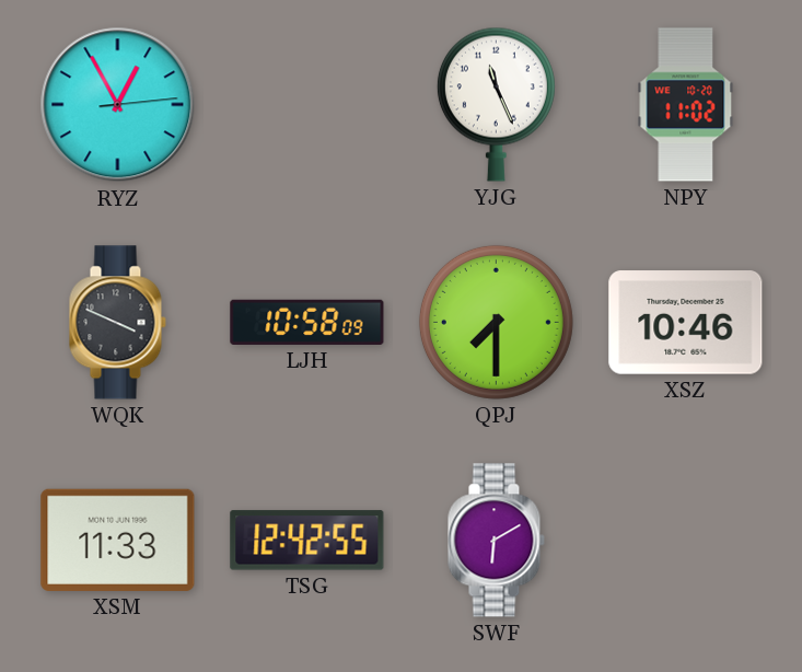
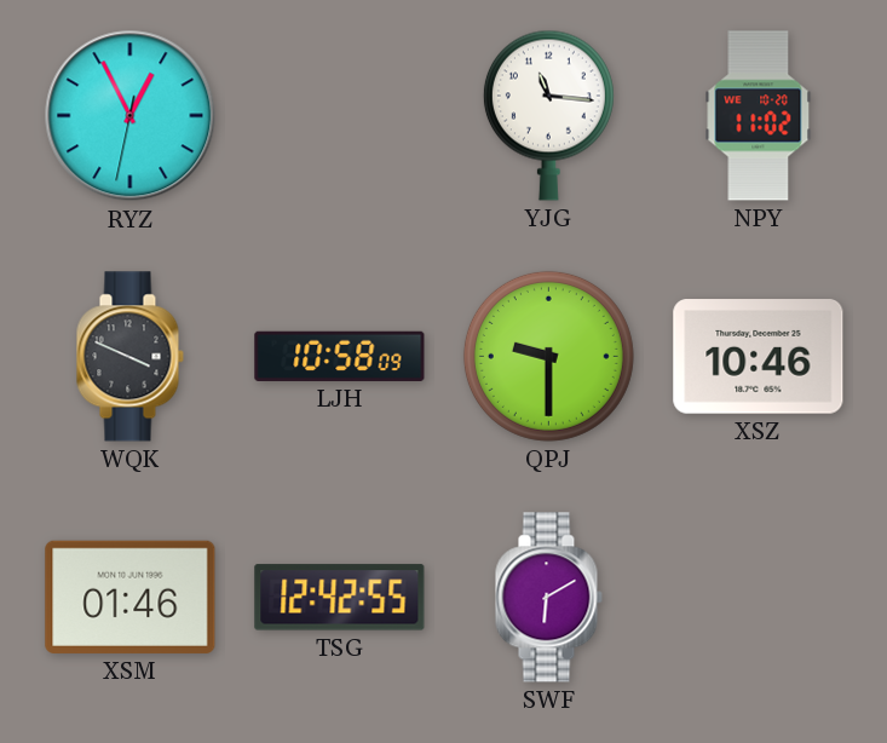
RYZ: 12:55:14 -> 12:55:32
YJG: 11:26 -> 11:16
QPJ: 7:30 -> 9:30
XSM: 11:33 -> 01:46
